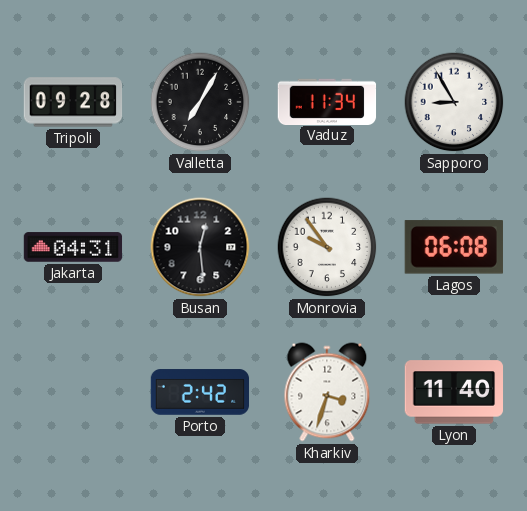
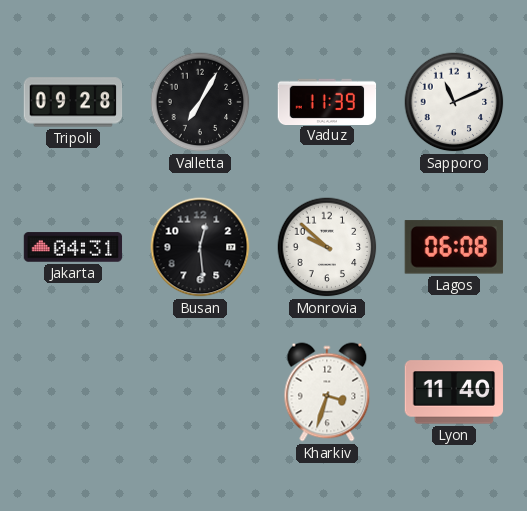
Vaduz: 11:34 -> 11:39
Sapporo: 8:55 -> 11:11
Monrovia: 9:54 -> 9:52
Porto: 2:42 -> none
